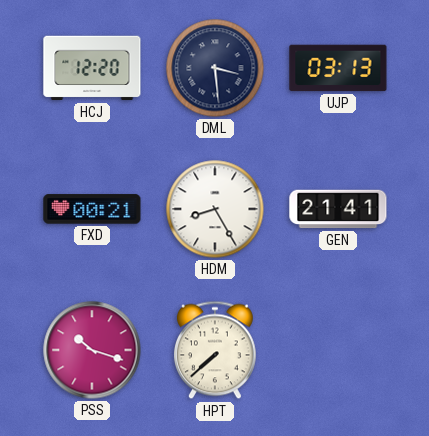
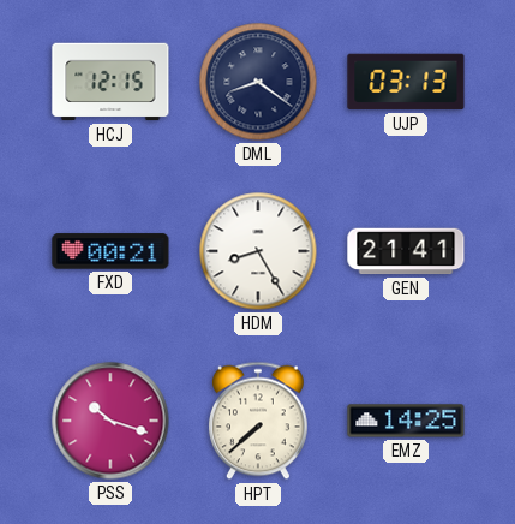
HCJ: 12:20 -> 12:15
DML: 3:29 -> 8:21
EMZ: none -> 14:25
